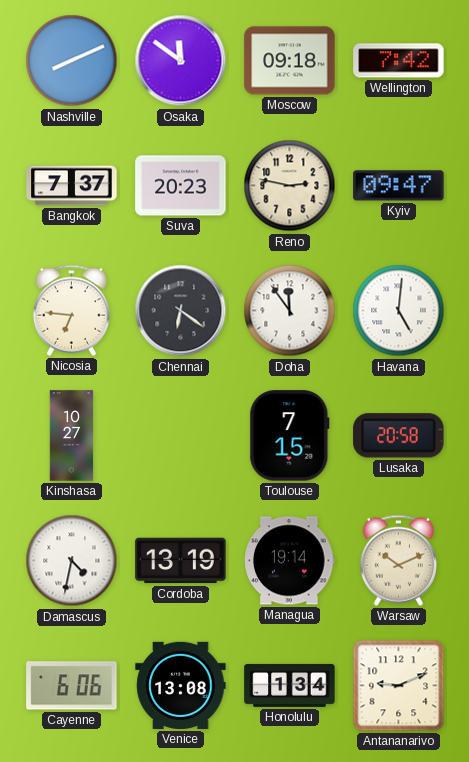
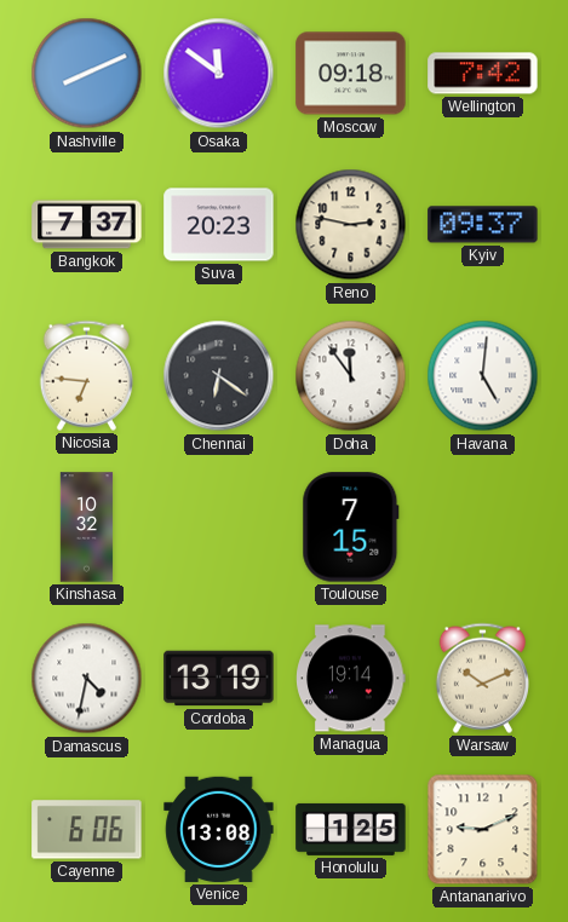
Kyiv: 09:47 -> 09:37
Kinshasa: 10:27 -> 10:32
Lusaka: 20:58 -> none
Honolulu: 1:34 -> 1:25
